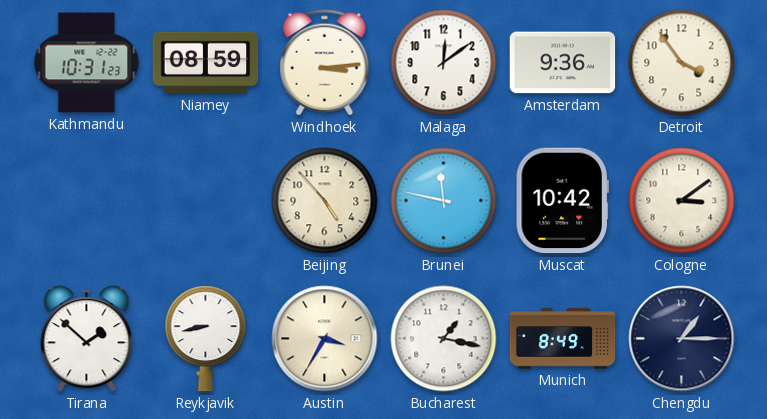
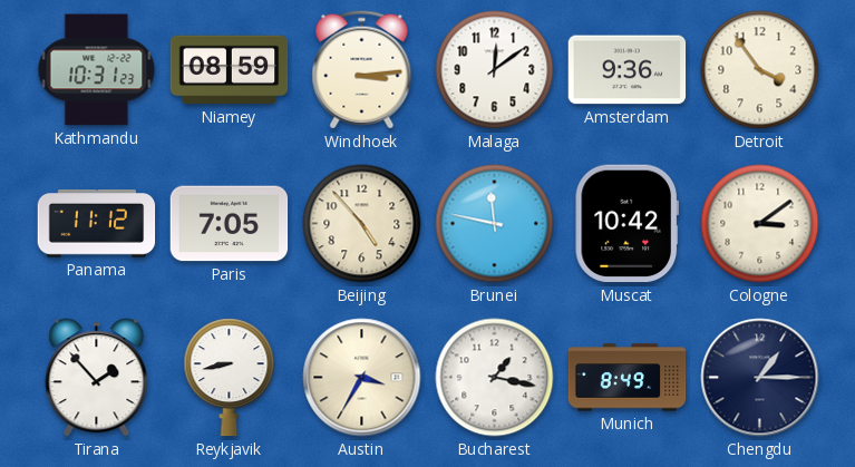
Panama: none -> 11:12
Paris: none -> 7:05
Tirana: 1:52 -> 1:53
